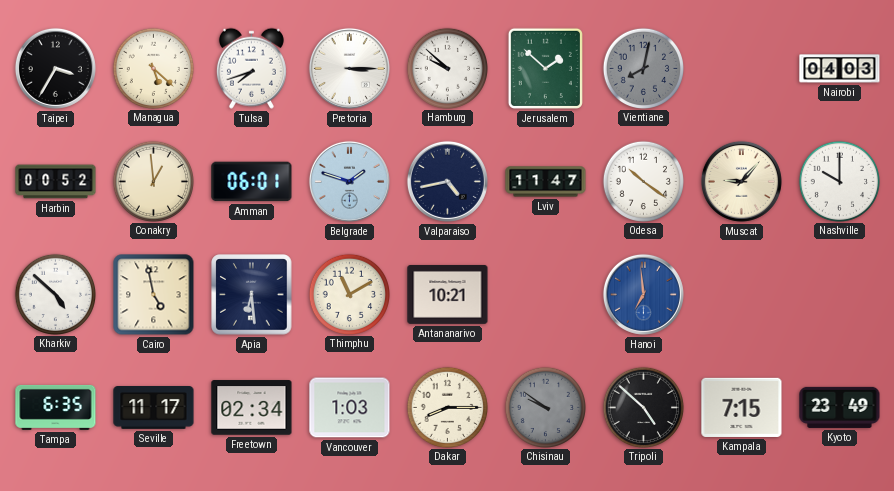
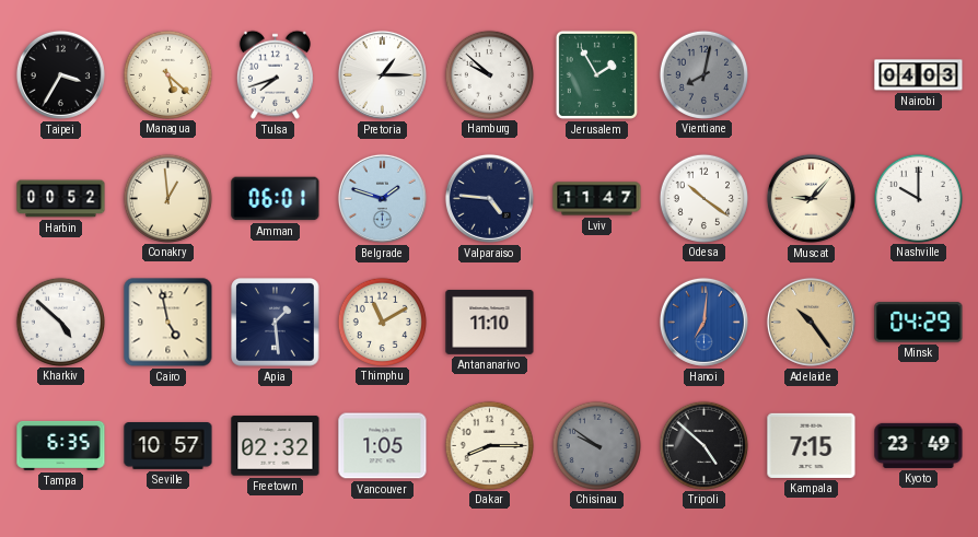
Pretoria: 3:15 -> 1:15
Jerusalem: 1:52 -> 1:55
Valparaiso: 4:43 -> 4:46
Apia: 6:29 -> 1:29
Antananarivo: 10:21 -> 11:10
Hanoi: 6:59 -> 7:01
Adelaide: none -> 10:24
Minsk: none -> 04:29
Seville: 11:17 -> 10:57
Freetown: 02:34 -> 02:32
Vancouver: 1:03 -> 1:05
